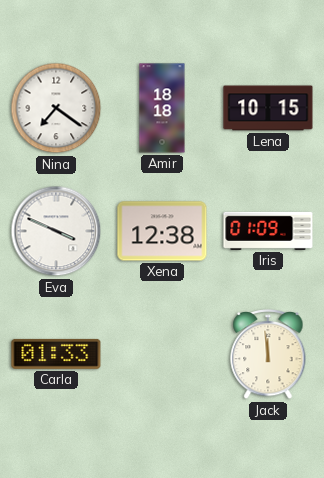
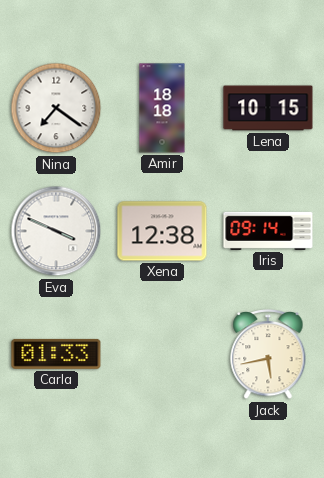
Iris: 01:09 -> 09:14
Jack: 11:59 -> 5:43
